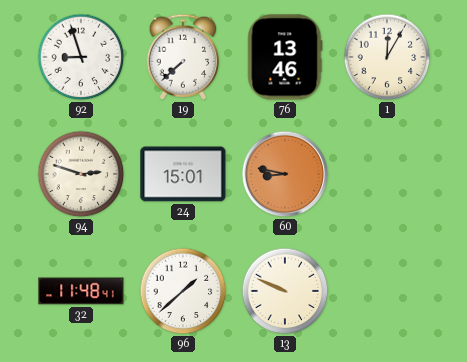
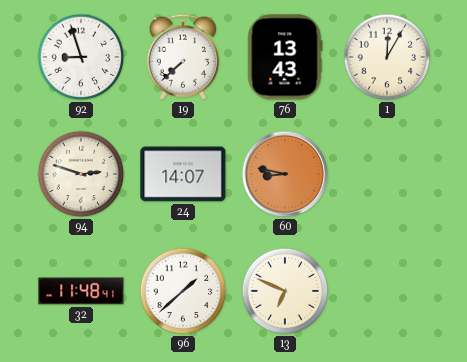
76: 13:46 -> 13:43
24: 15:01 -> 14:07
13: 9:49 -> 6:49
